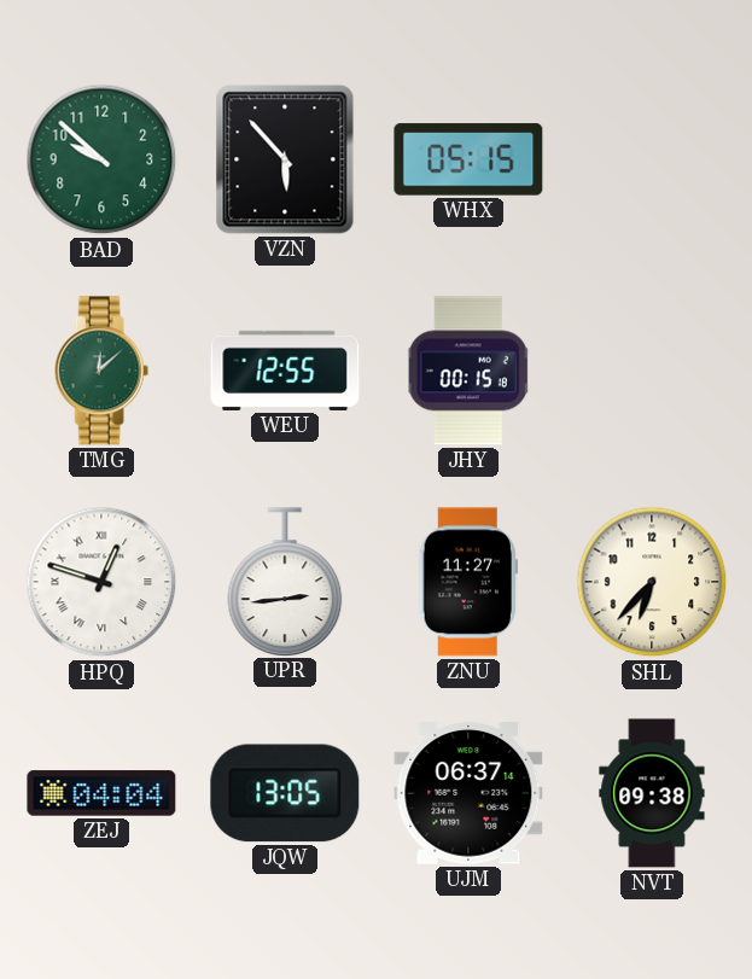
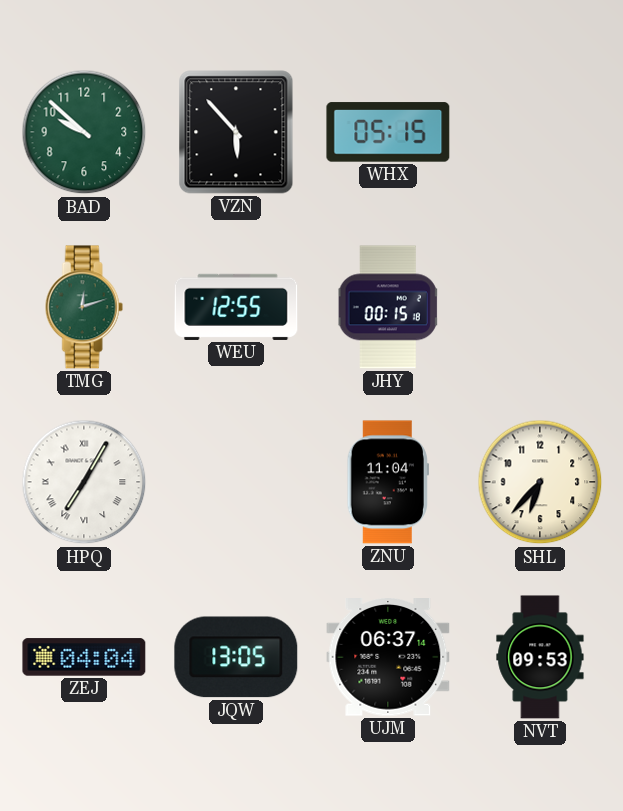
TMG: 12:08 -> 12:12
HPQ: 12:48 -> 7:05
UPR: 2:44 -> none
ZNU: 11:27 -> 11:04
NVT: 09:38 -> 09:53
